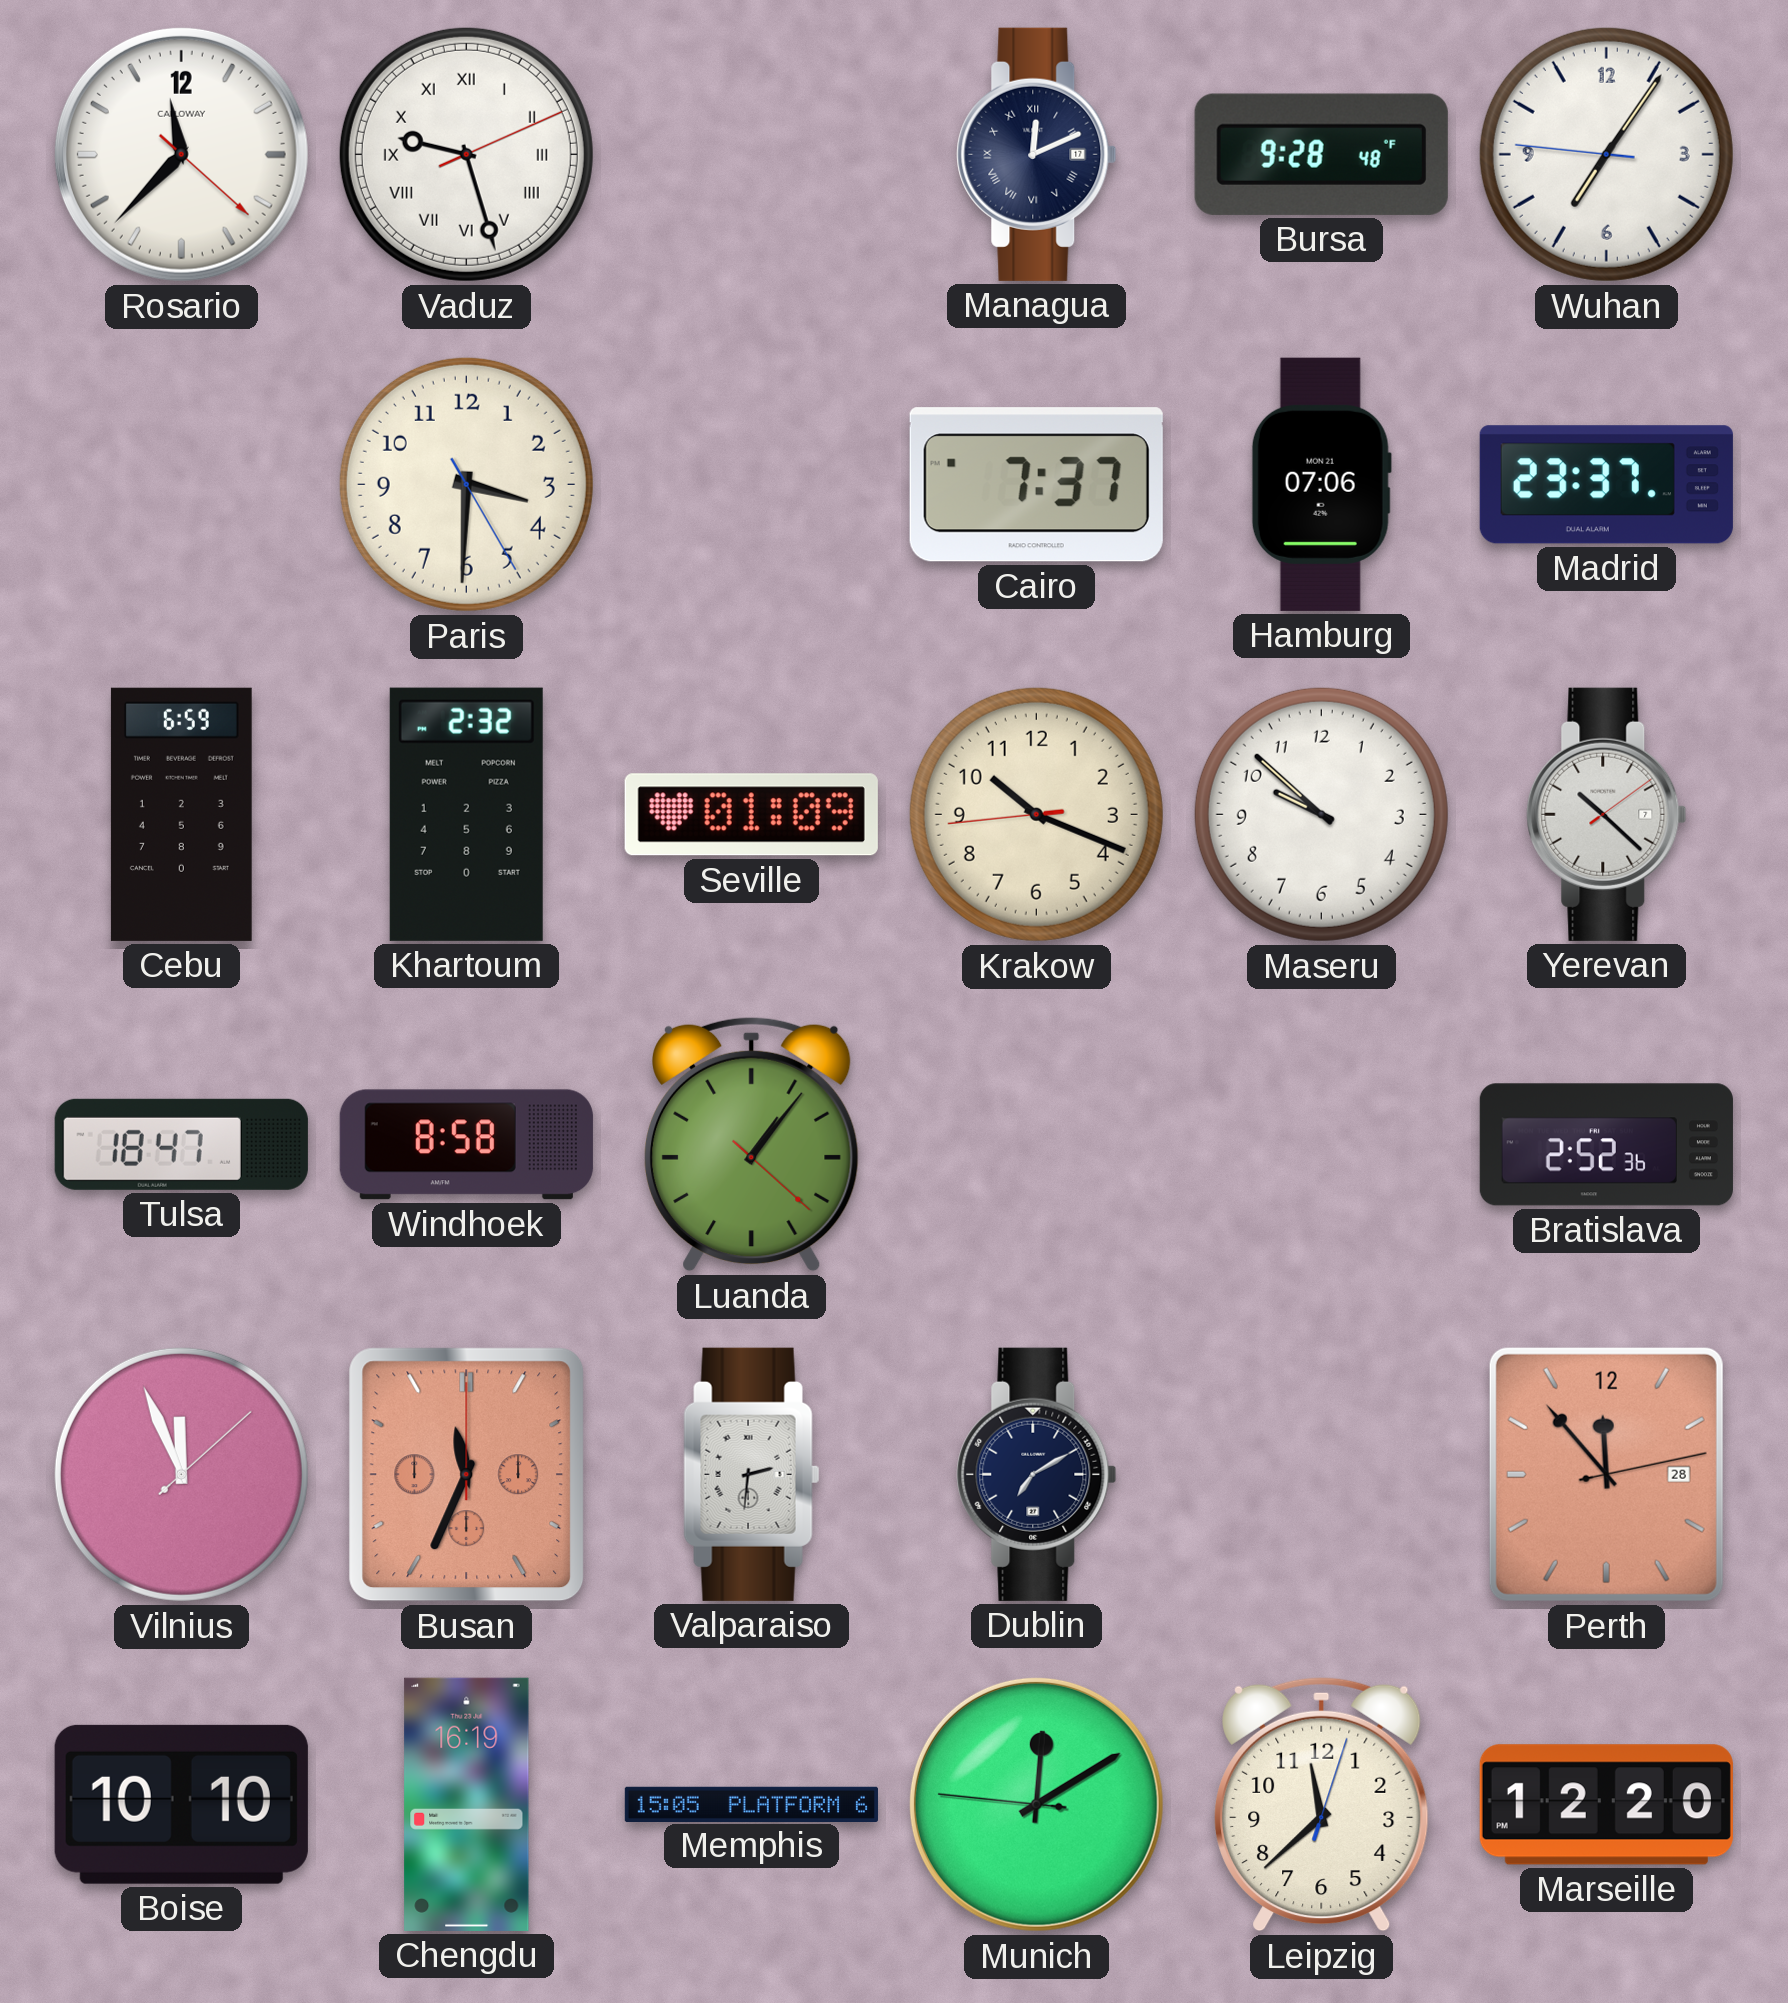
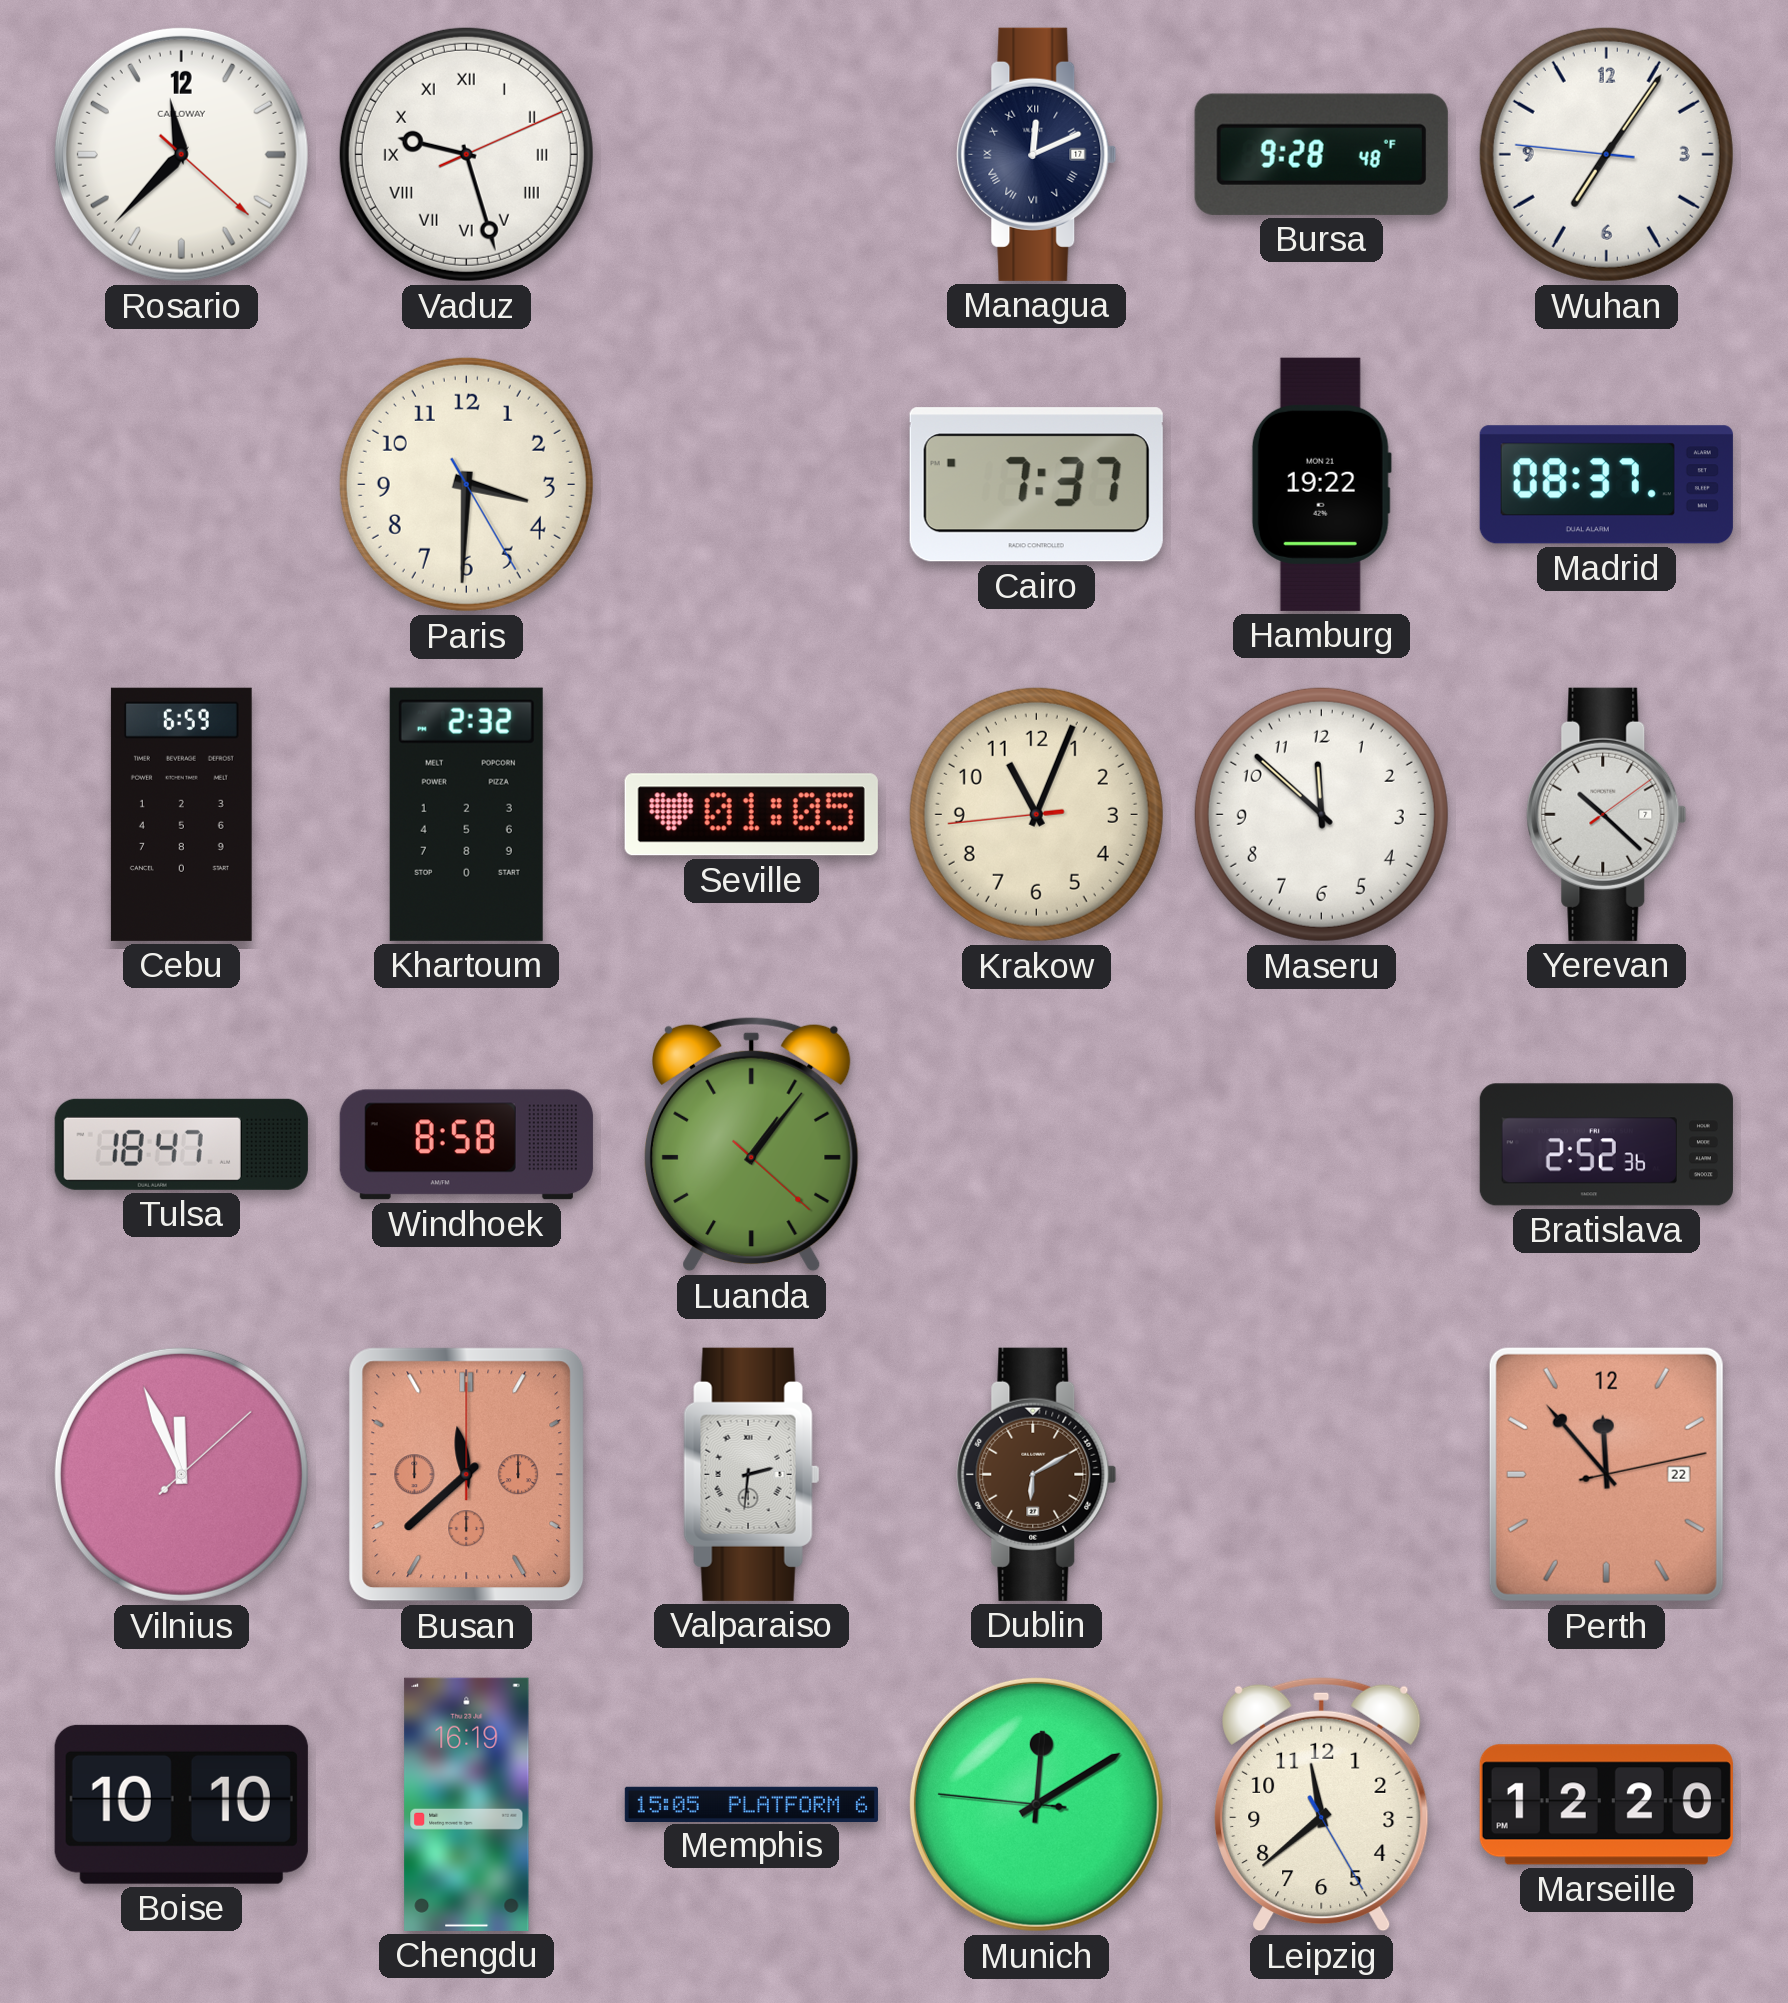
Hamburg: 07:06 -> 19:22
Madrid: 23:37 -> 08:37
Seville: 01:09 -> 01:05
Krakow: 10:18 -> 11:03
Maseru: 9:52 -> 11:52
Busan: 11:34 -> 11:38
Dublin: 7:10 -> 6:10
Dublin dial: navy -> brown
Perth date: 28 -> 22
Leipzig: 11:38:03 -> 11:38:25
